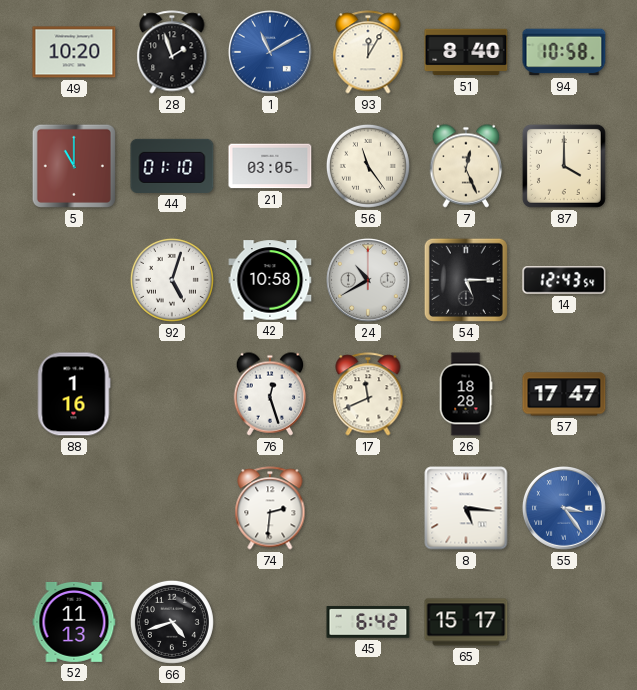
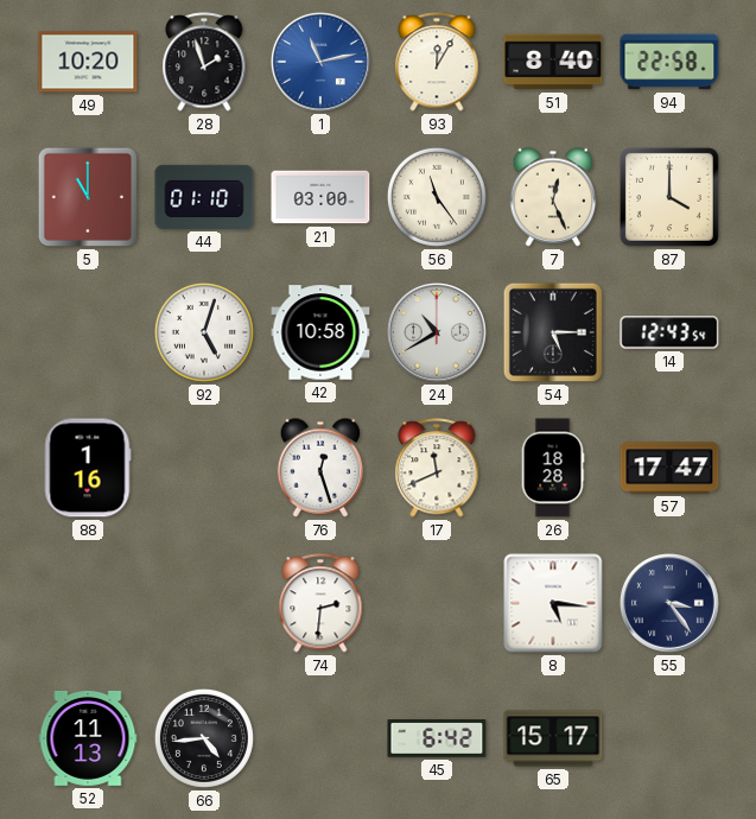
1: 11:10 -> 11:13
94: 10:58 -> 22:58
21: 03:05 -> 03:00
55 dial: blue -> navy
66: 4:42 -> 4:44
